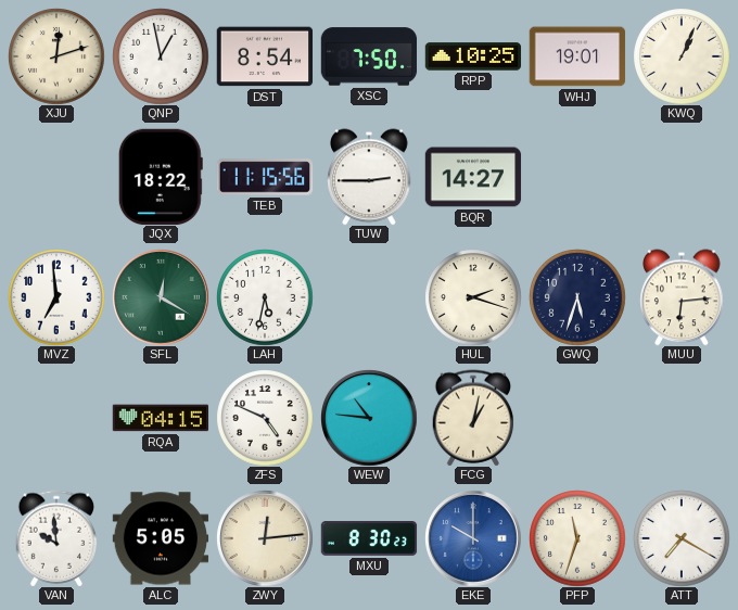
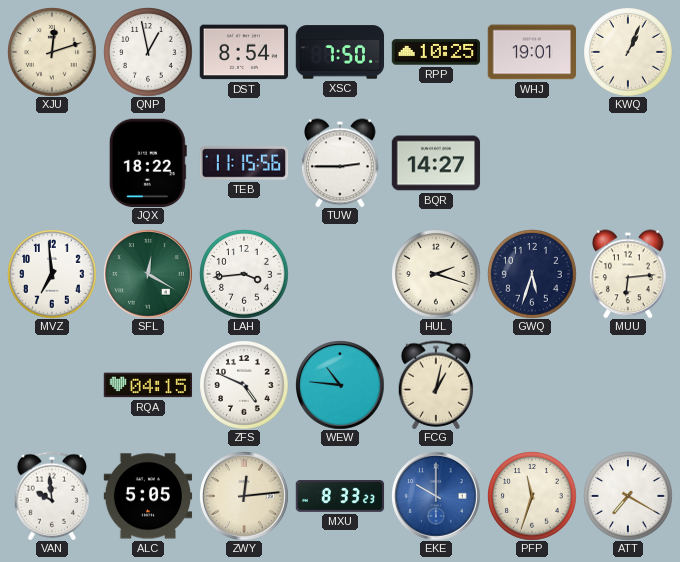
LAH: 5:32 -> 3:44
MXU: 8:30 -> 8:33
